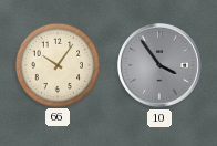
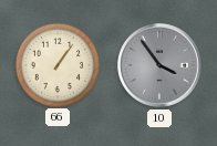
66: 10:06 -> 1:06
